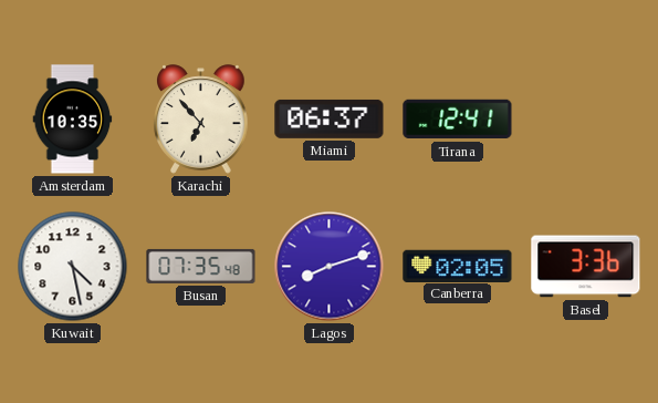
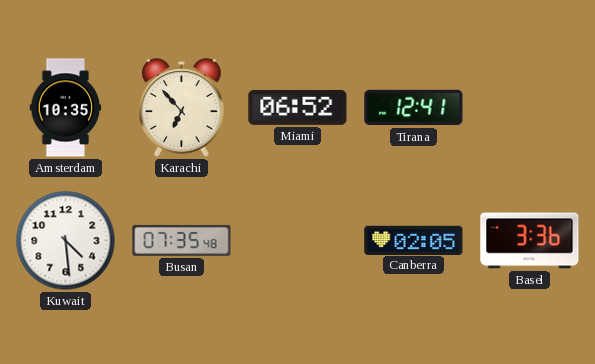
Miami: 06:37 -> 06:52
Kuwait: 4:28 -> 4:29
Lagos: 8:12 -> none
